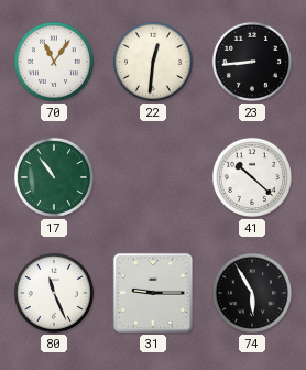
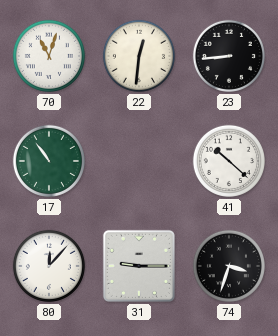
70: 11:06 -> 11:03
80: 11:26 -> 12:07
74: 5:55 -> 3:33
